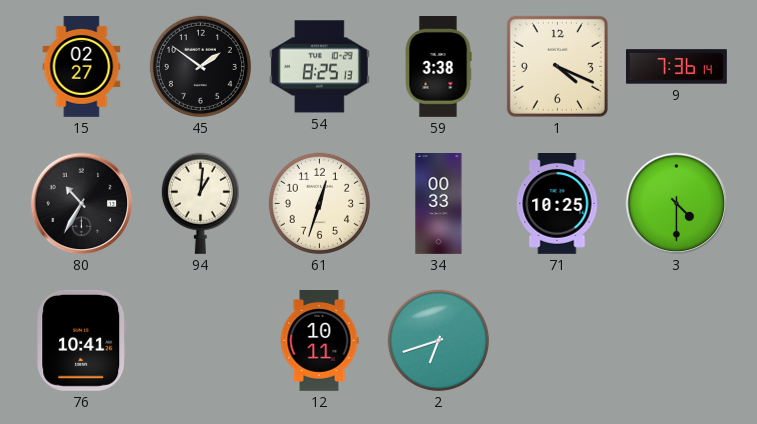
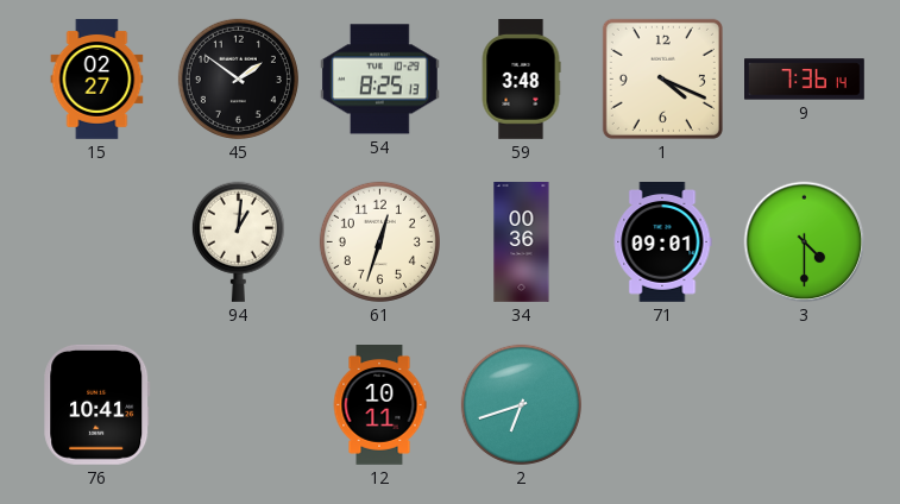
59: 3:38 -> 3:48
80: 10:35 -> none
34: 00:33 -> 00:36
71: 10:25 -> 09:01
